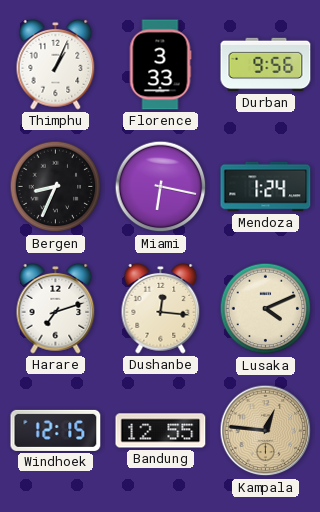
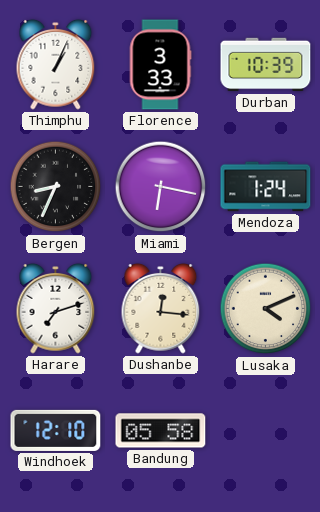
Durban: 9:56 -> 10:39
Windhoek: 12:15 -> 12:10
Bandung: 12:55 -> 05:58
Kampala: 12:46 -> none
